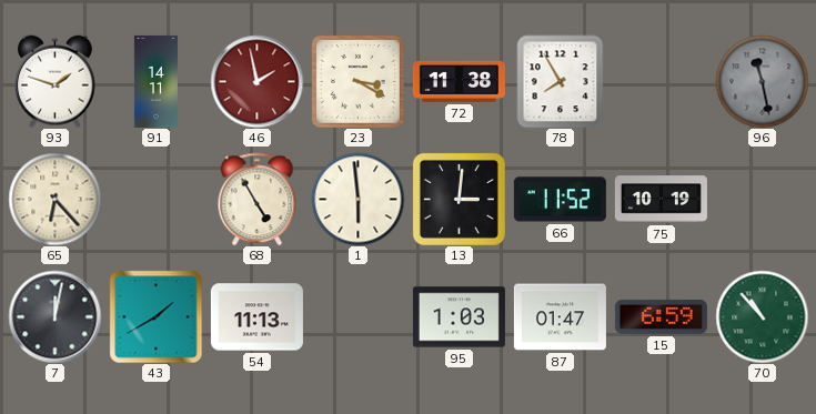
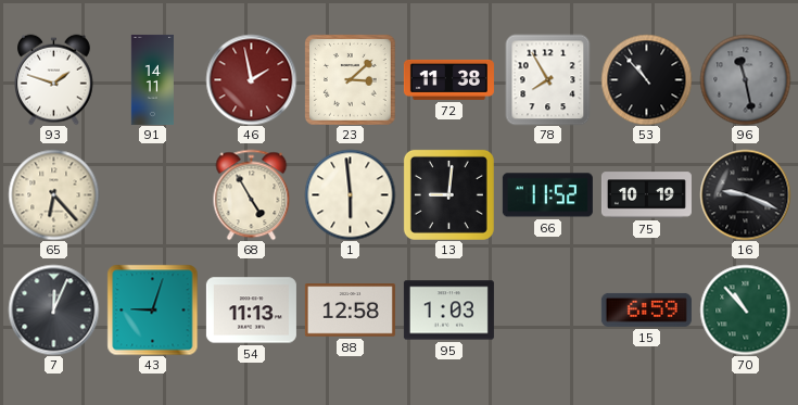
23: 3:20 -> 3:08
53: none -> 10:53
13: 3:01 -> 9:01
16: none -> 9:19
7: 12:02 -> 12:04
43: 1:40 -> 9:03
88: none -> 12:58
87: 01:47 -> none
